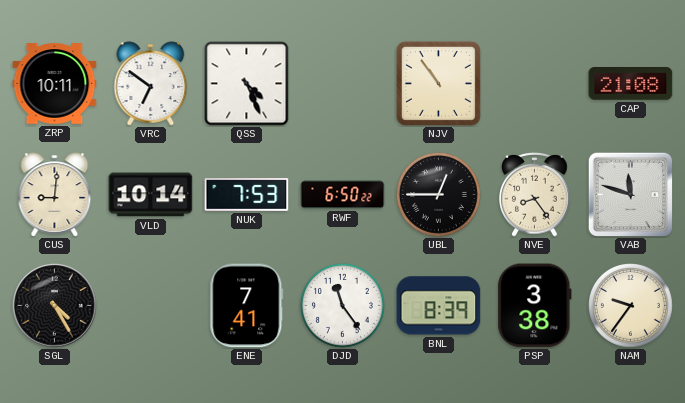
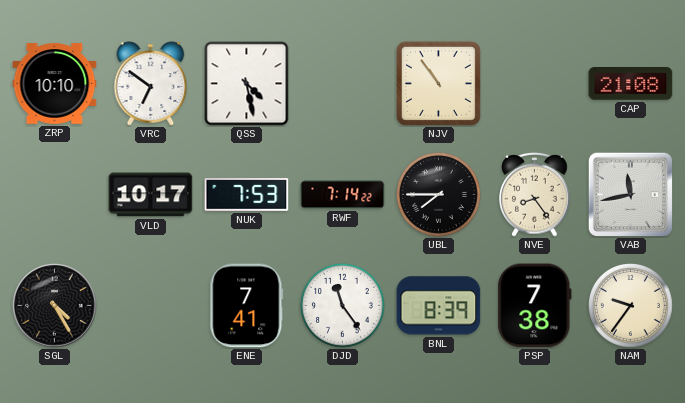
ZRP: 10:11 -> 10:10
QSS: 4:26 -> 4:28
CUS: 9:01 -> none
VLD: 10:14 -> 10:17
RWF: 6:50 -> 7:14
UBL: 12:45 -> 7:45
VAB: 11:48 -> 11:43
PSP: 3:38 -> 7:38
